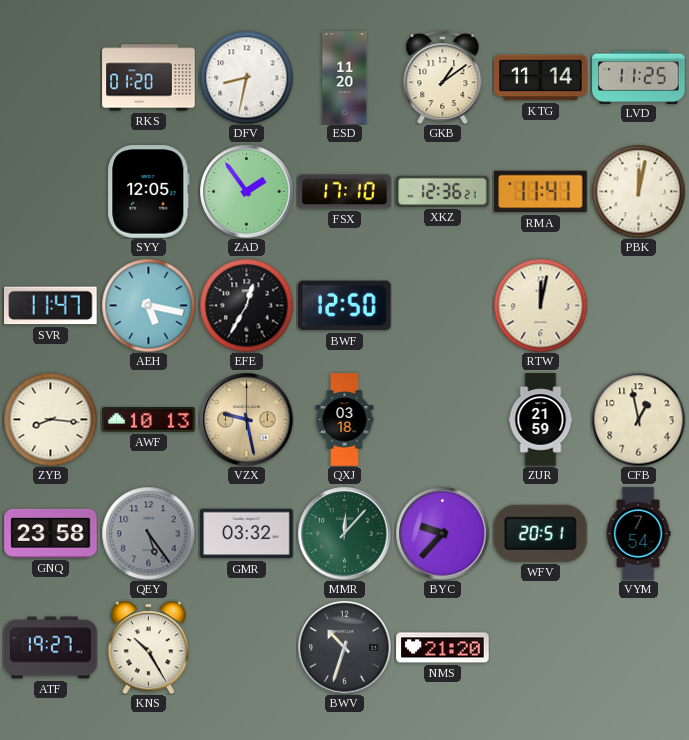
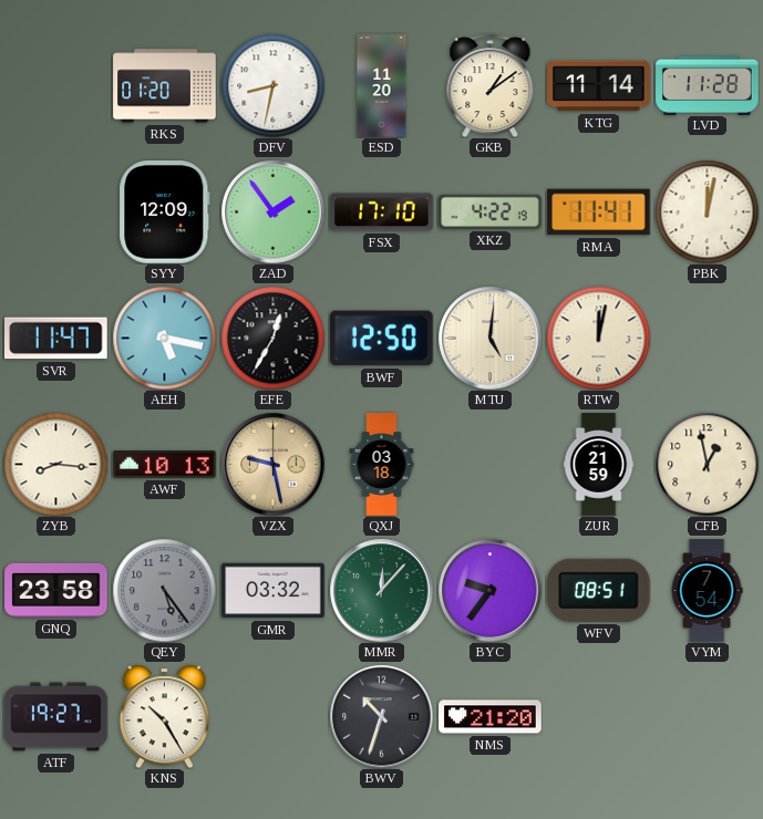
LVD: 11:25 -> 11:28
SYY: 12:05 -> 12:09
XKZ: 12:36 -> 4:22
MTU: none -> 5:01
BYC: 9:37 -> 9:36
WFV: 20:51 -> 08:51
